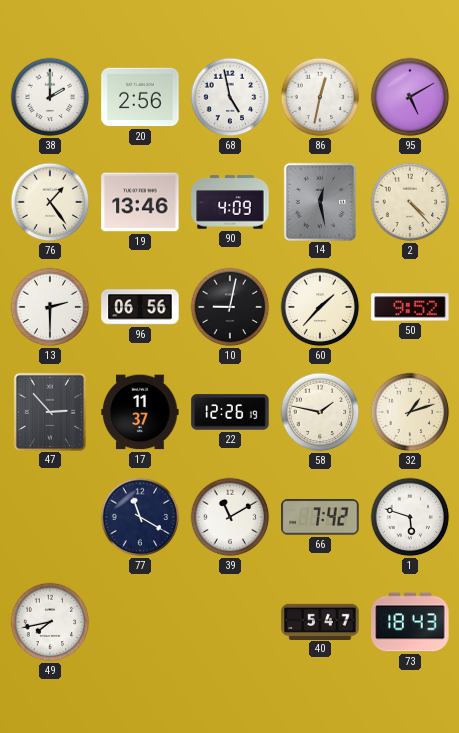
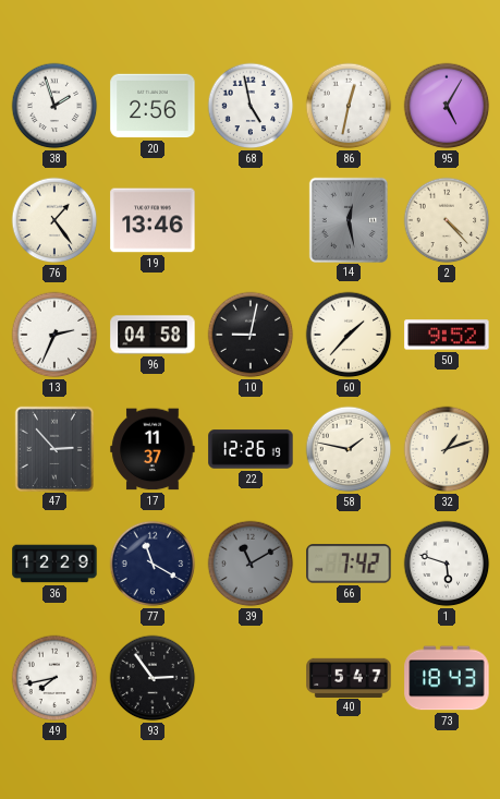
38: 2:00 -> 1:57
95: 5:10 -> 5:05
90: 4:09 -> none
13: 2:30 -> 2:34
96: 06:56 -> 04:58
36: none -> 12:29
39 dial: white -> grey
93: none -> 2:54
